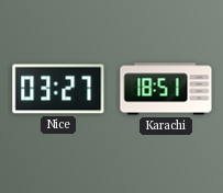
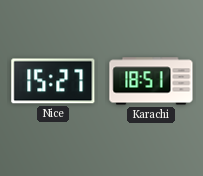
Nice: 03:27 -> 15:27
